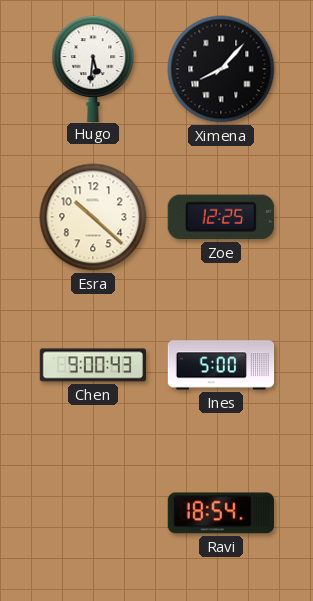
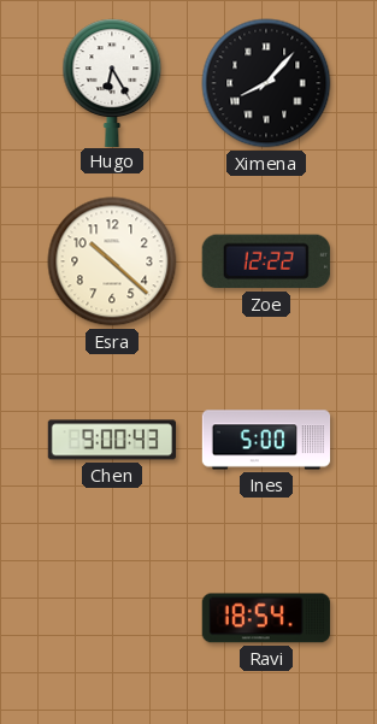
Hugo: 5:31 -> 6:25
Zoe: 12:25 -> 12:22
